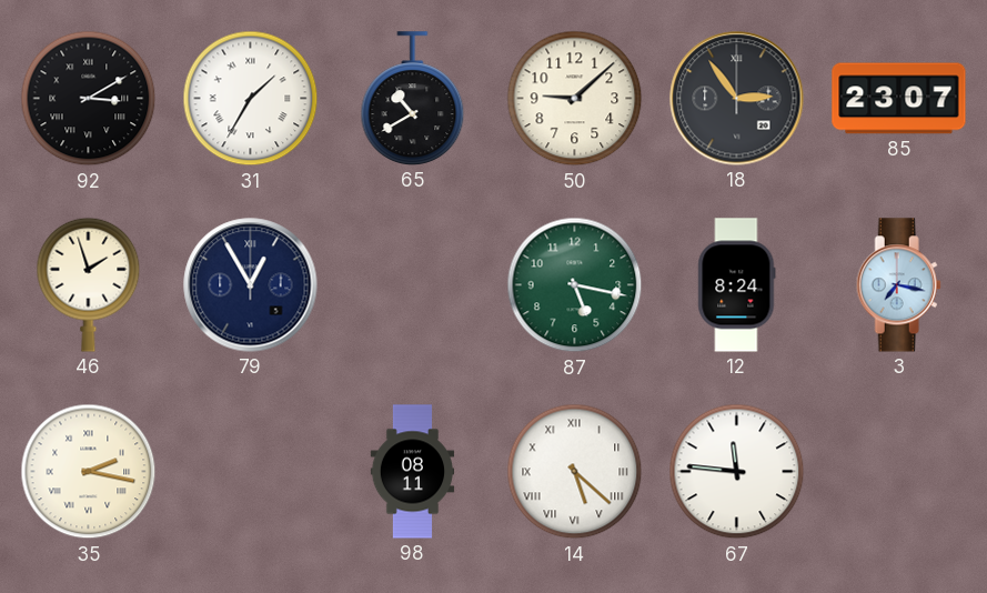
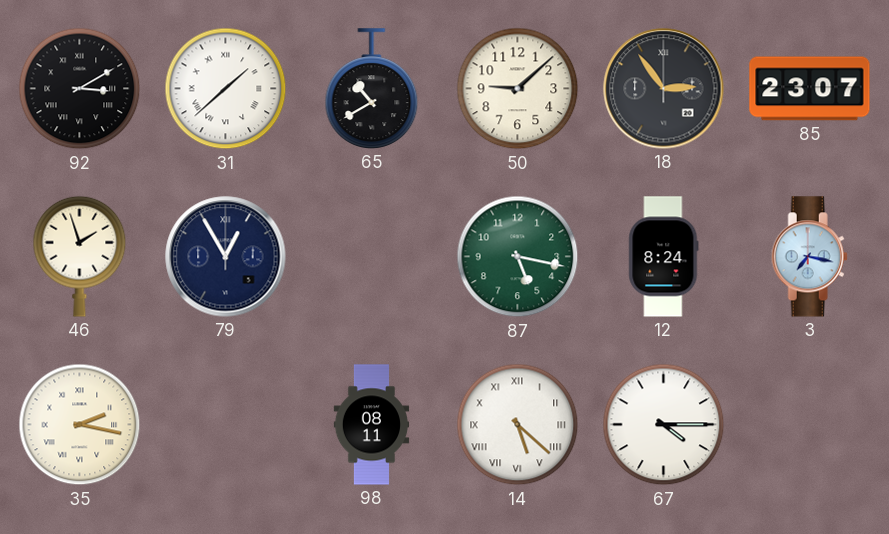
31: 1:35 -> 1:38
67: 11:46 -> 4:15
